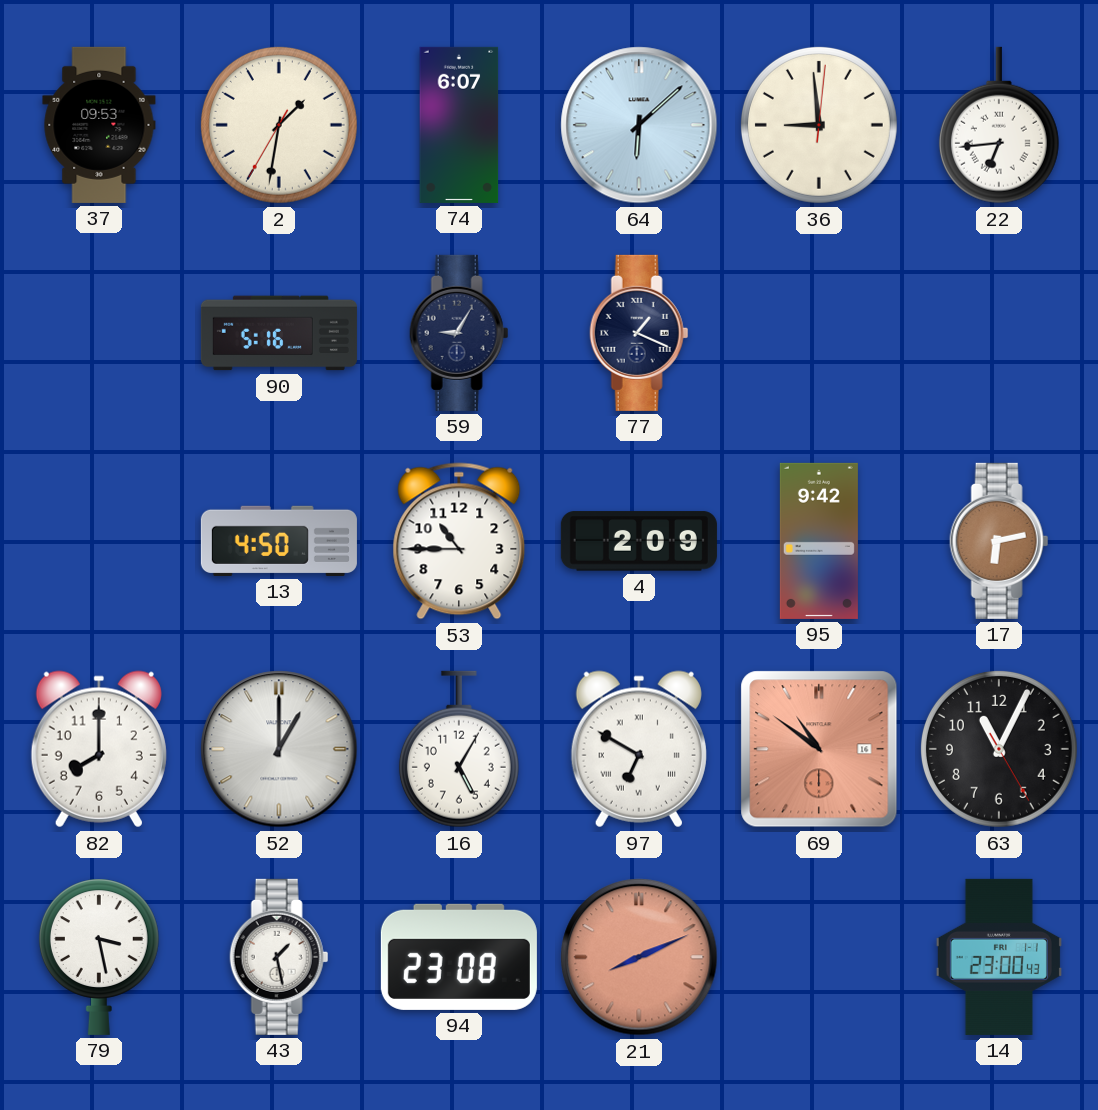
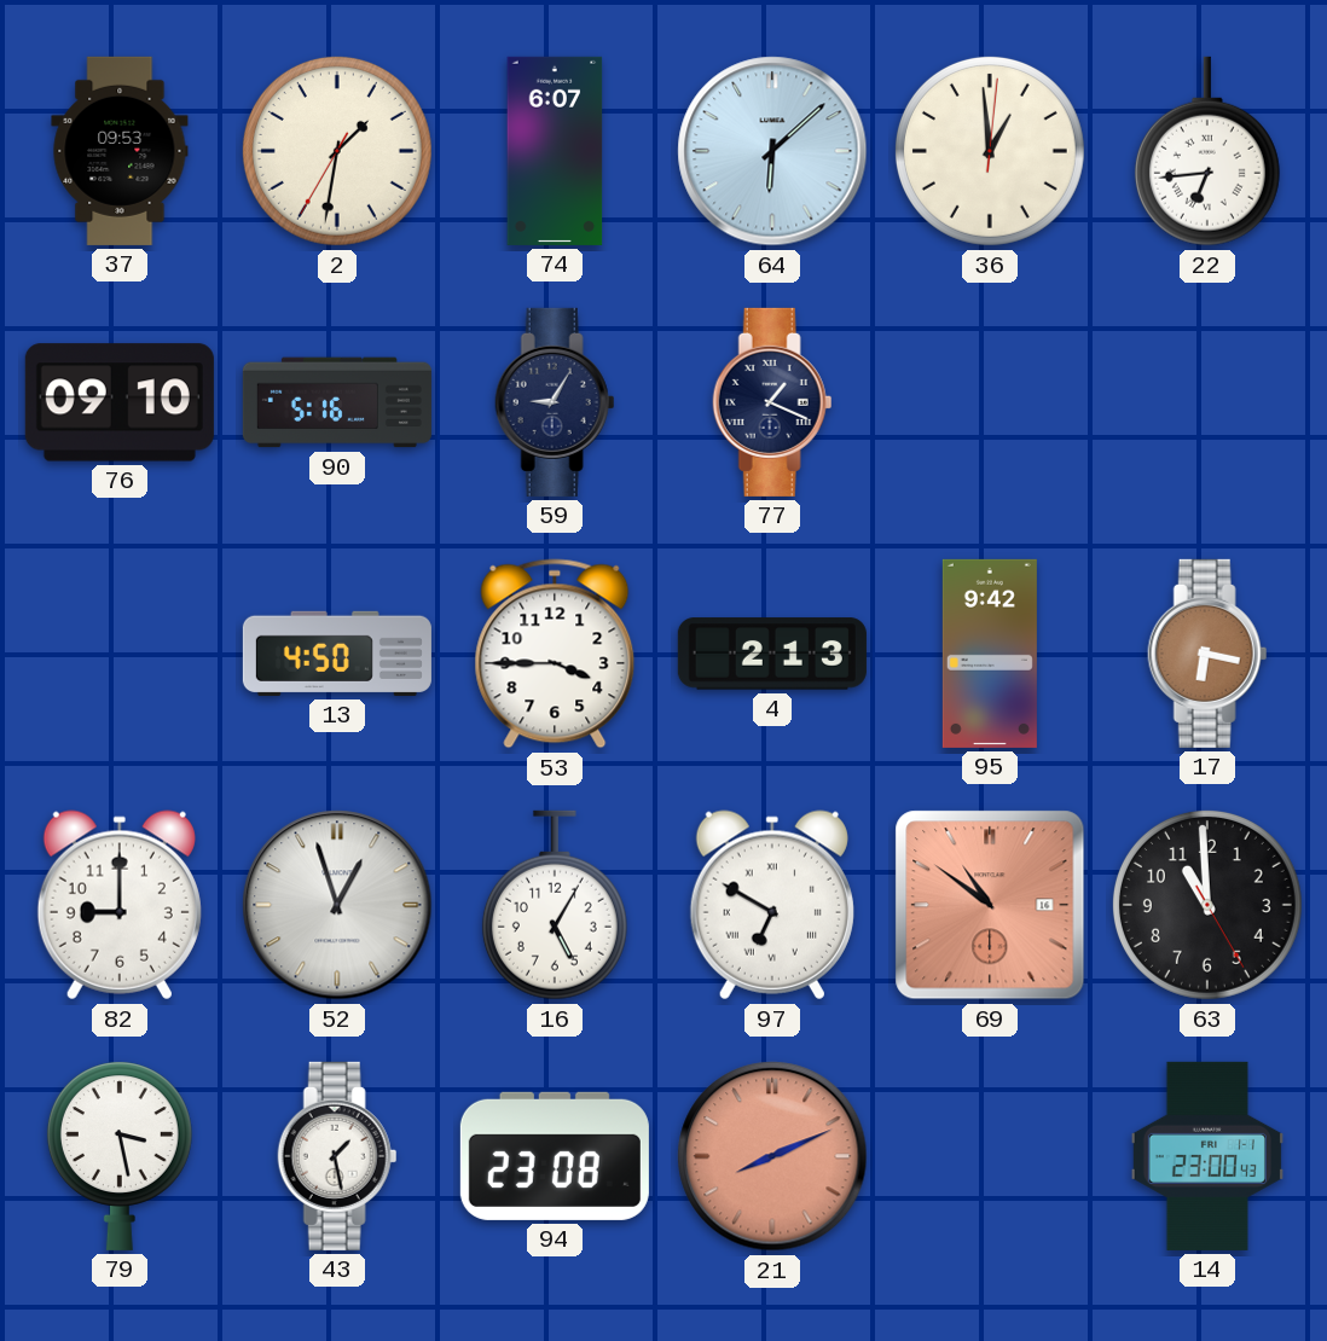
36: 8:59 -> 12:59
76: none -> 09:10
53: 10:45 -> 3:45
4: 2:09 -> 2:13
17: 6:13 -> 6:17
82: 8:00 -> 9:00
52: 1:00 -> 12:57
63: 11:04 -> 10:59
